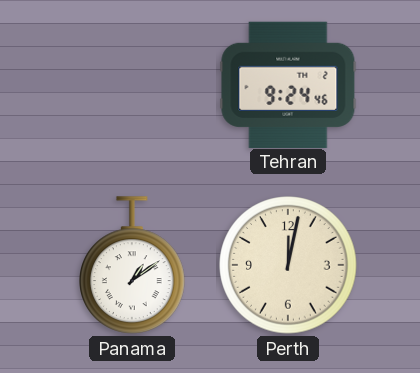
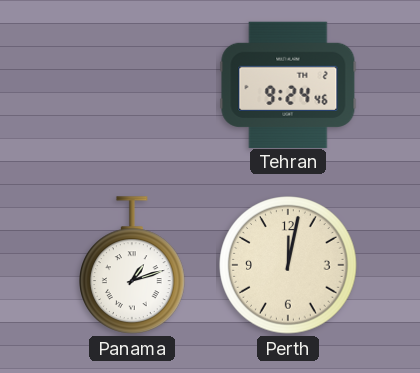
Panama: 1:09 -> 1:12
